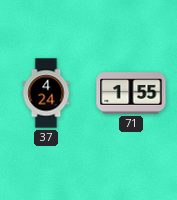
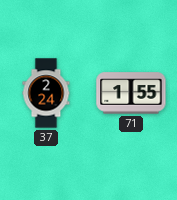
37: 4:24 -> 2:24
